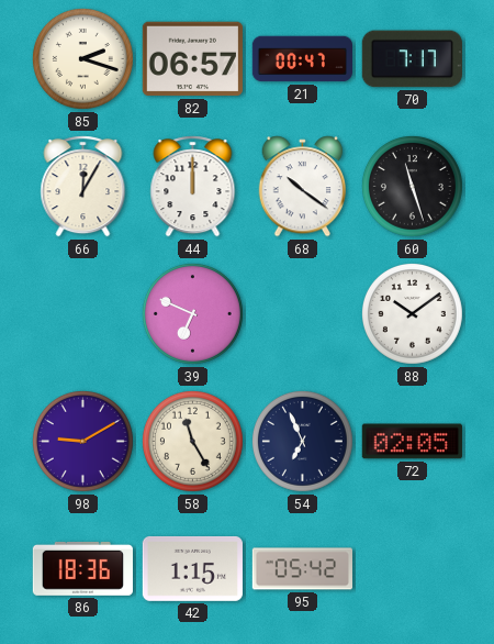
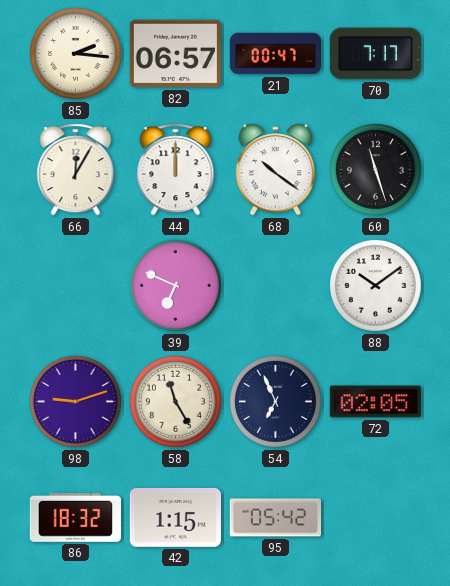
85: 2:18 -> 2:16
98: 9:10 -> 9:12
86: 18:36 -> 18:32
